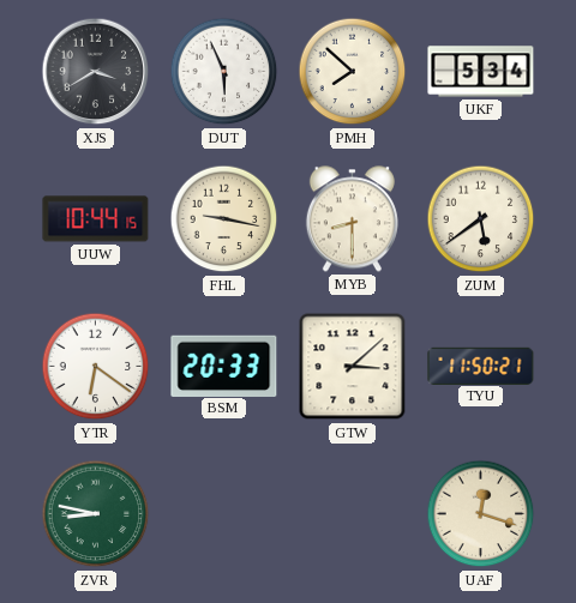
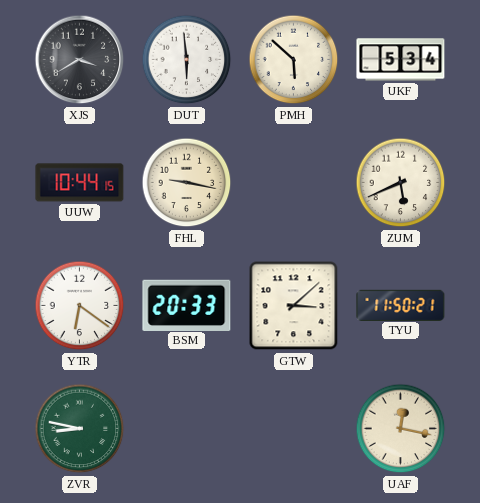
DUT: 5:56 -> 5:59
PMH: 7:52 -> 5:52
MYB: 8:30 -> none
ZUM: 5:39 -> 5:41
UAF: 12:18 -> 12:17
